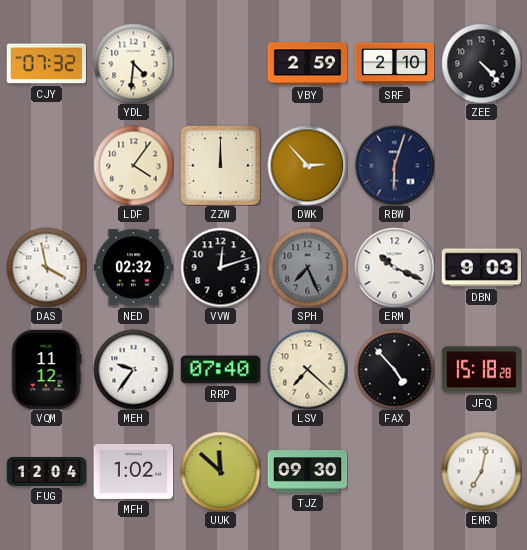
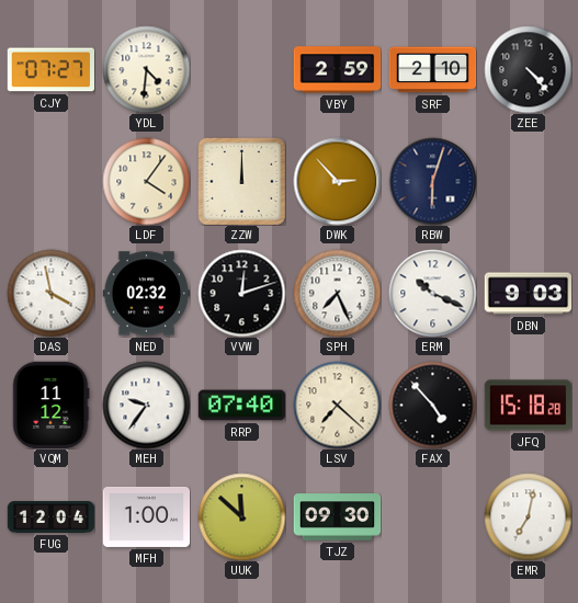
CJY: 07:32 -> 07:27
SPH dial: grey -> white
MFH: 1:02 -> 1:00
